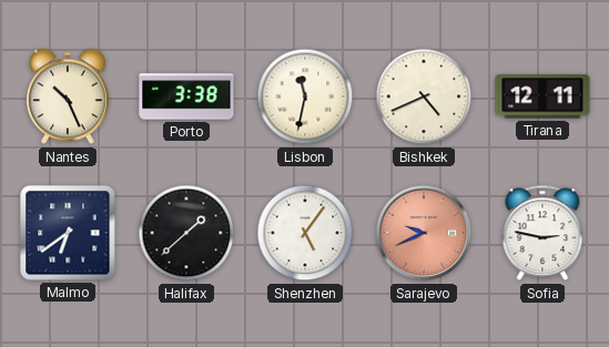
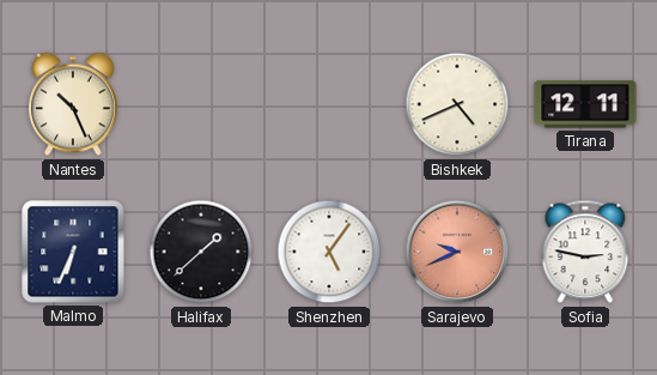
Porto: 3:38 -> none
Lisbon: 11:32 -> none
Malmo: 6:39 -> 6:34
